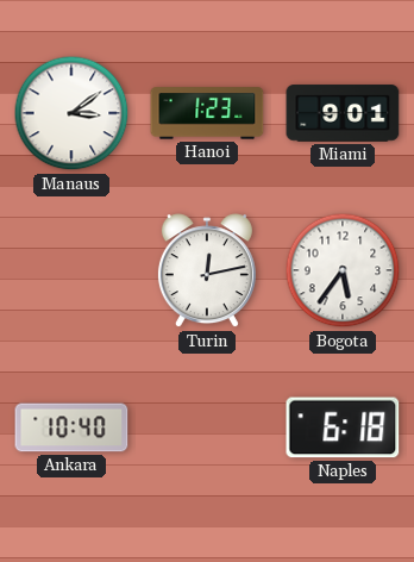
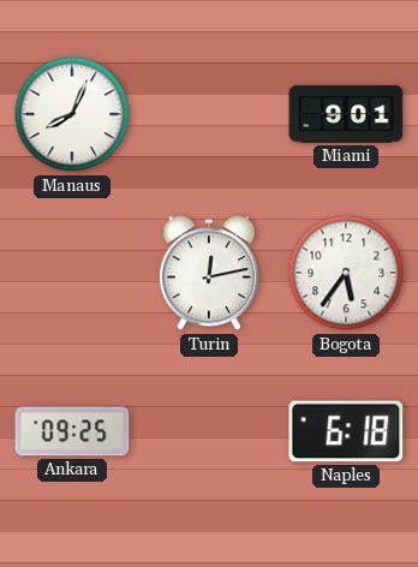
Manaus: 3:09 -> 8:04
Hanoi: 1:23 -> none
Ankara: 10:40 -> 09:25
